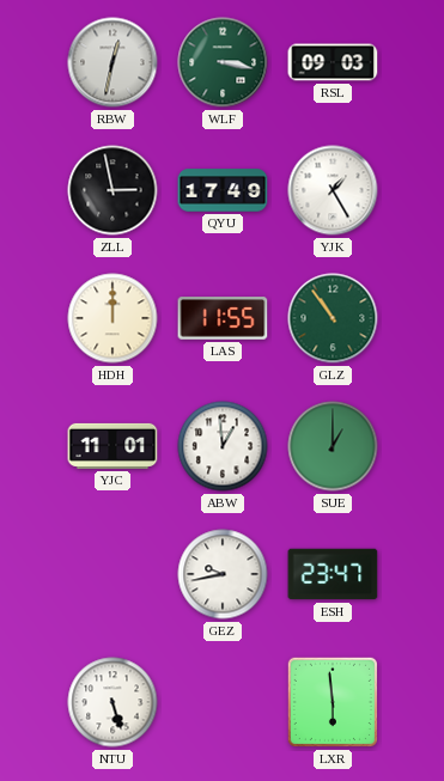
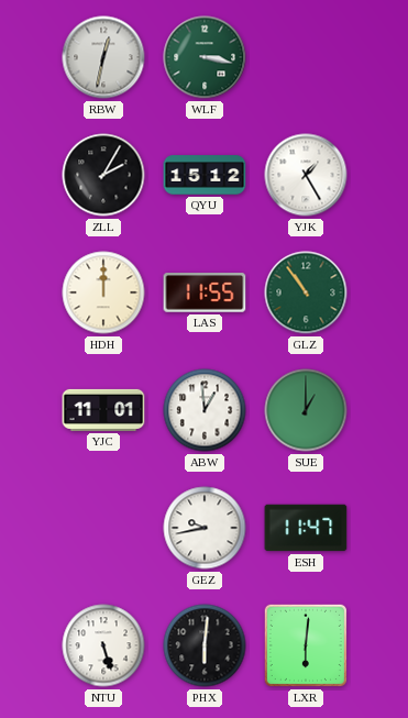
RSL: 09:03 -> none
ZLL: 2:58 -> 2:05
QYU: 17:49 -> 15:12
ESH: 23:47 -> 11:47
PHX: none -> 6:01
LXR: 5:59 -> 6:01
